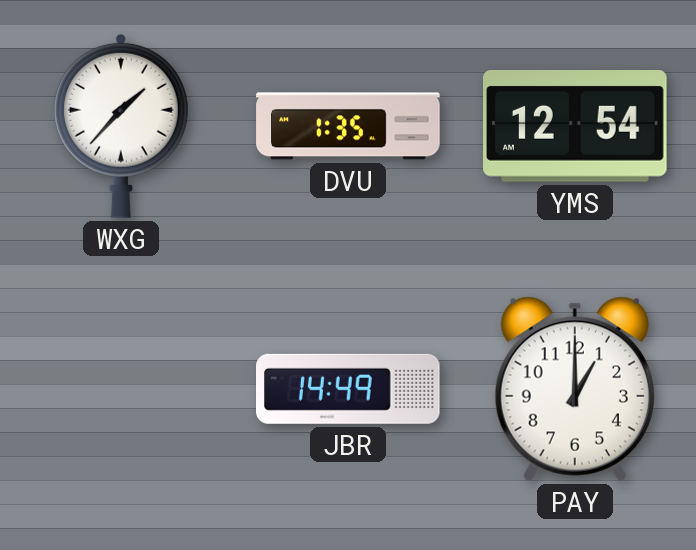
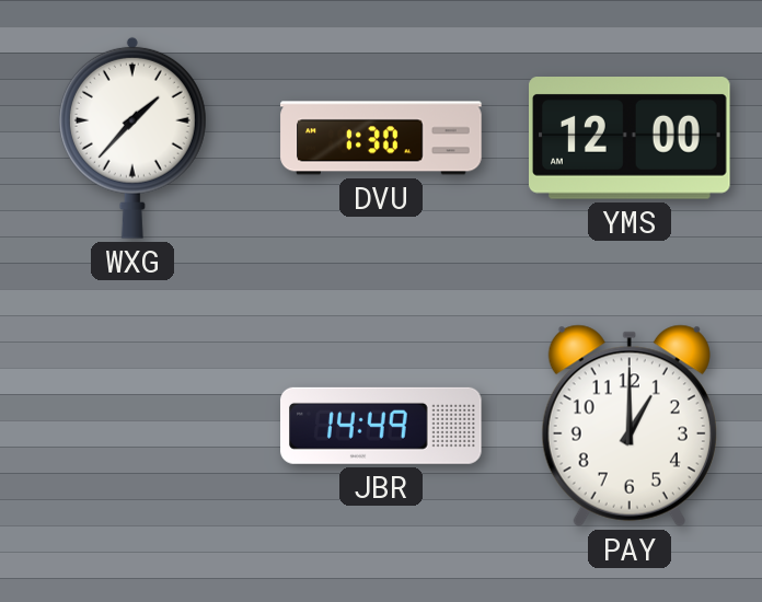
DVU: 1:35 -> 1:30
YMS: 12:54 -> 12:00
